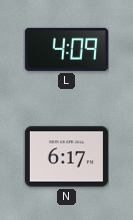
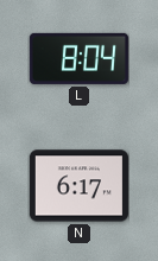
L: 4:09 -> 8:04
